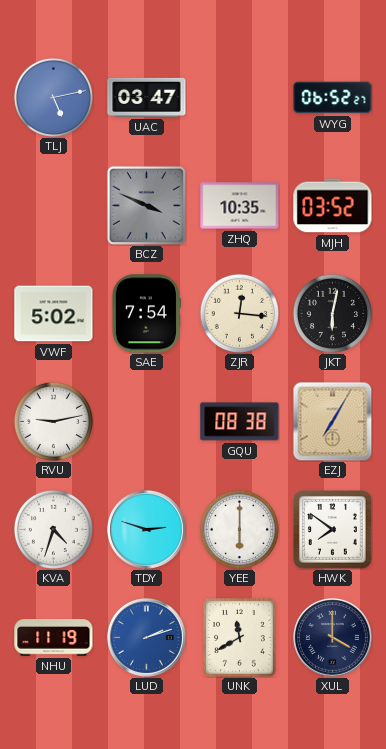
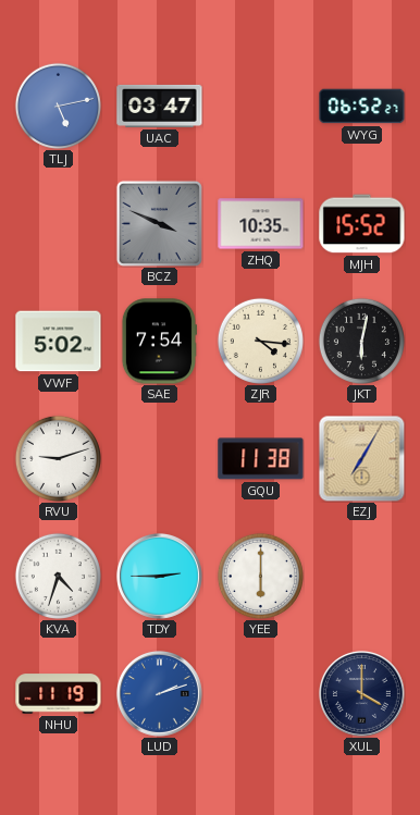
MJH: 03:52 -> 15:52
ZJR: 12:16 -> 4:16
RVU: 9:13 -> 9:12
GQU: 08:38 -> 11:38
TDY: 2:48 -> 2:45
HWK: 7:51 -> none
UNK: 11:40 -> none
